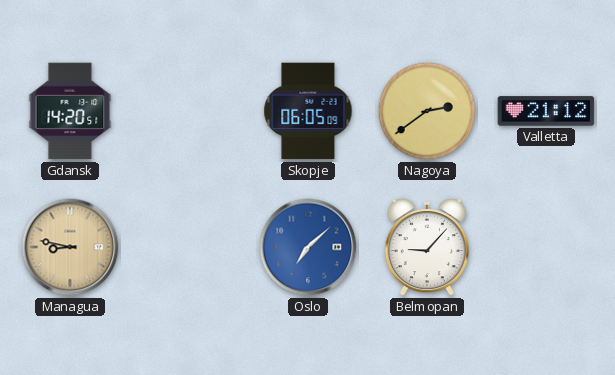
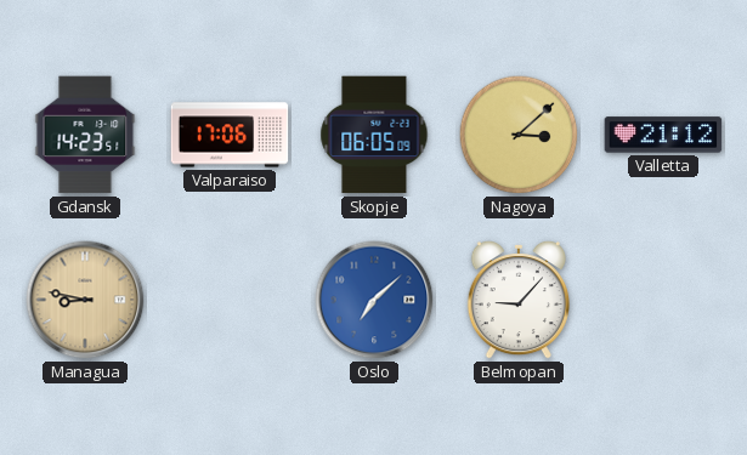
Gdansk: 14:20 -> 14:23
Valparaiso: none -> 17:06
Nagoya: 2:39 -> 3:08
